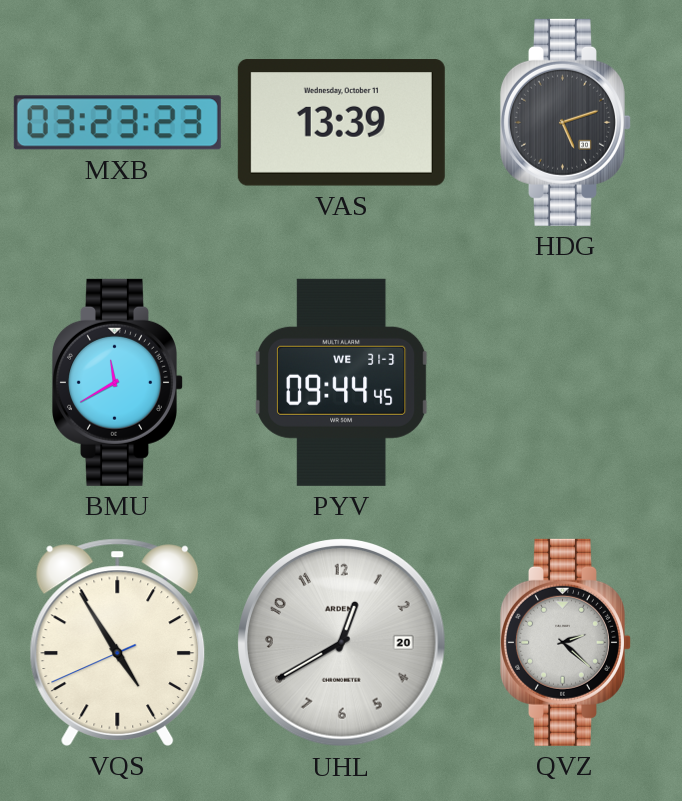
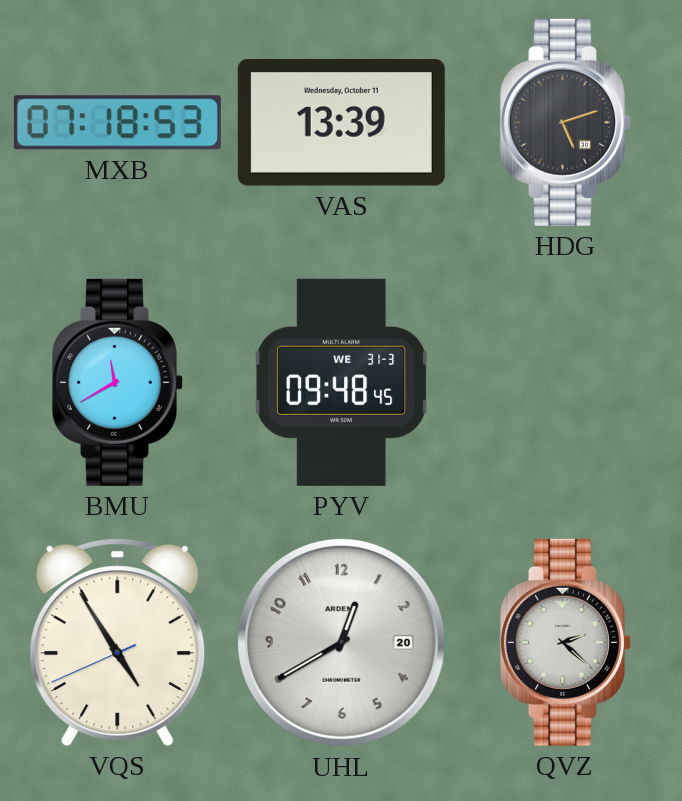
MXB: 03:23 -> 07:18
PYV: 09:44 -> 09:48
